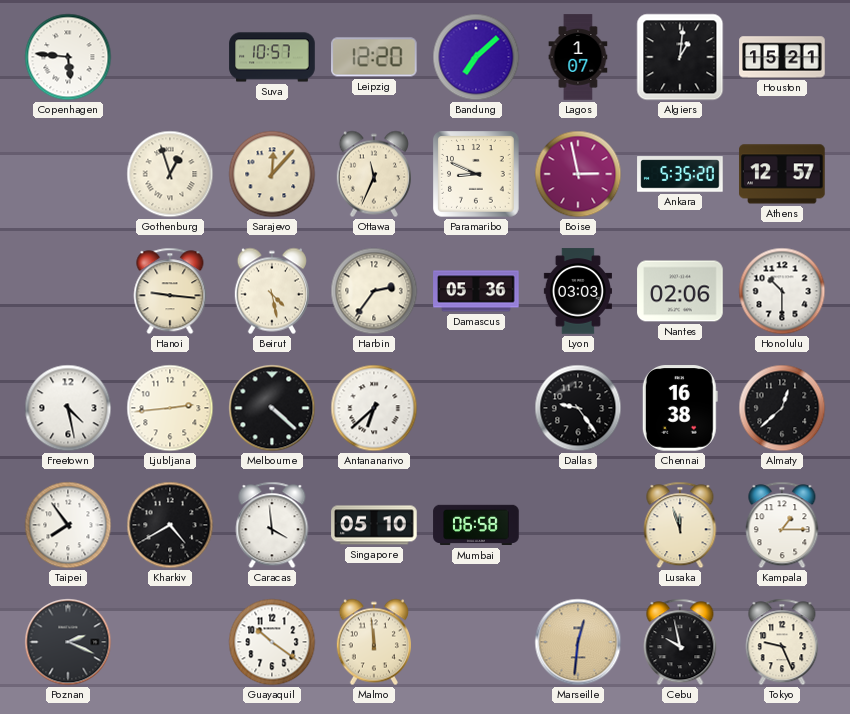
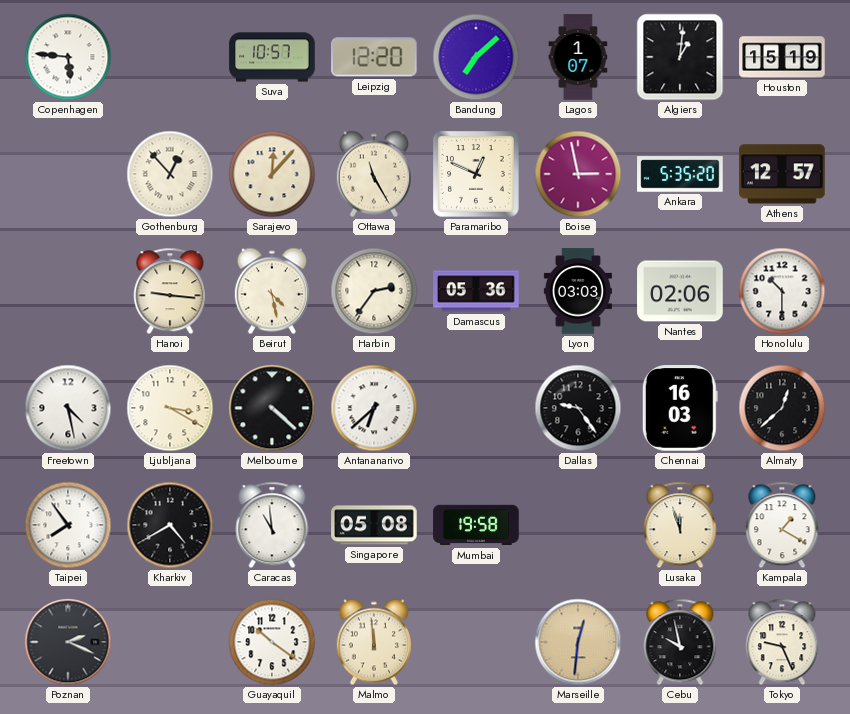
Houston: 15:21 -> 15:19
Gothenburg: 12:57 -> 12:53
Ottawa: 11:34 -> 11:25
Paramaribo: 8:49 -> 12:49
Ljubljana: 2:44 -> 3:20
Chennai: 16:38 -> 16:03
Caracas: 3:59 -> 10:59
Singapore: 05:10 -> 05:08
Mumbai: 06:58 -> 19:58
Kampala: 1:15 -> 1:20
